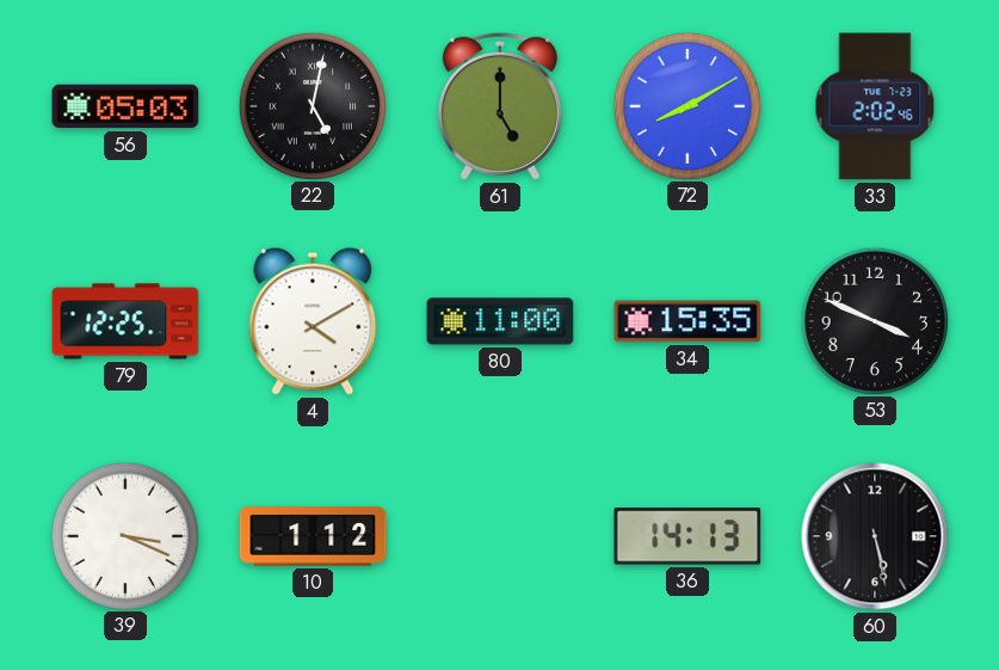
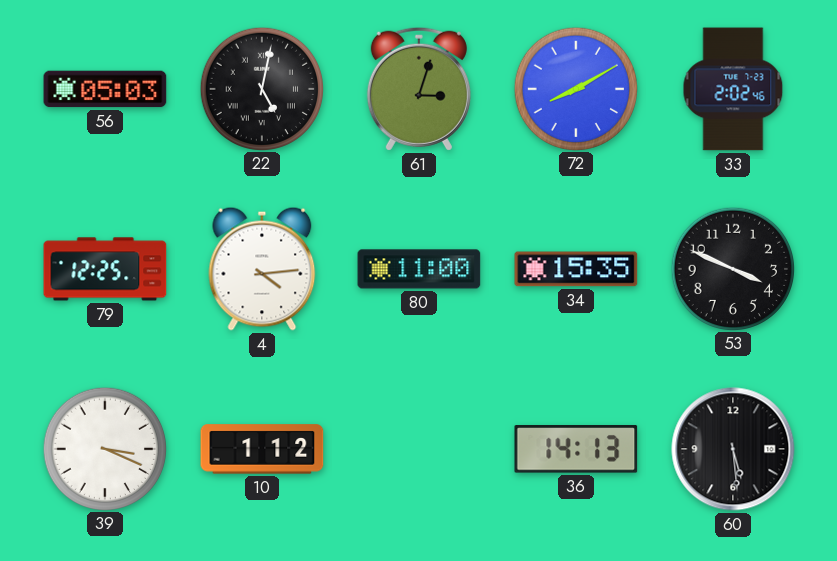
61: 5:00 -> 3:03
4: 4:10 -> 4:14
60: 5:28 -> 5:29
